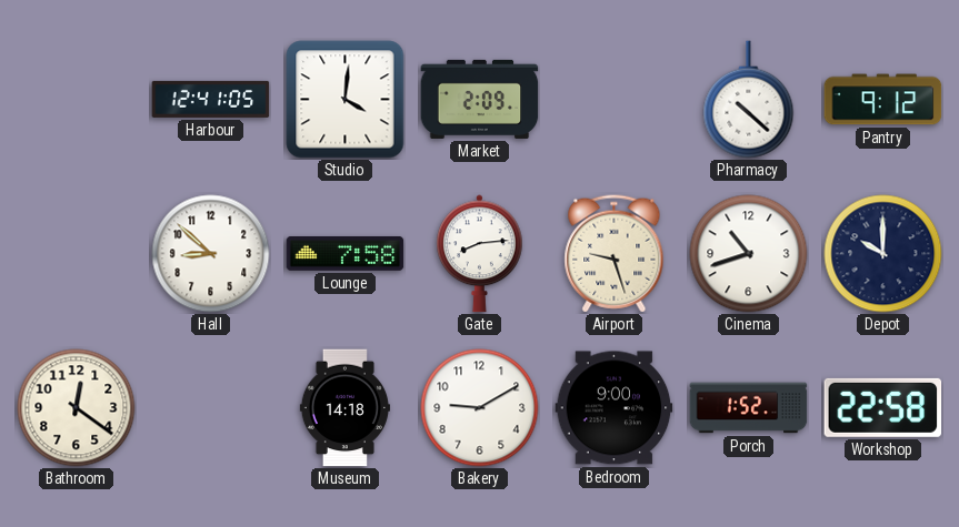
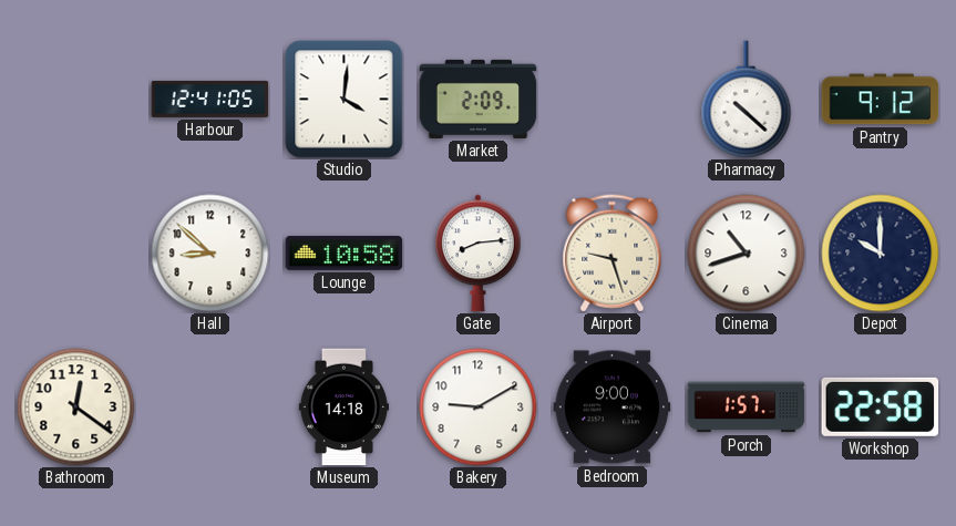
Lounge: 7:58 -> 10:58
Porch: 1:52 -> 1:57
